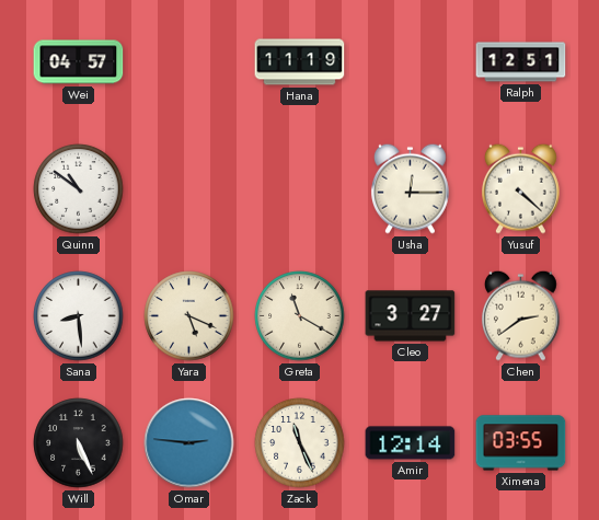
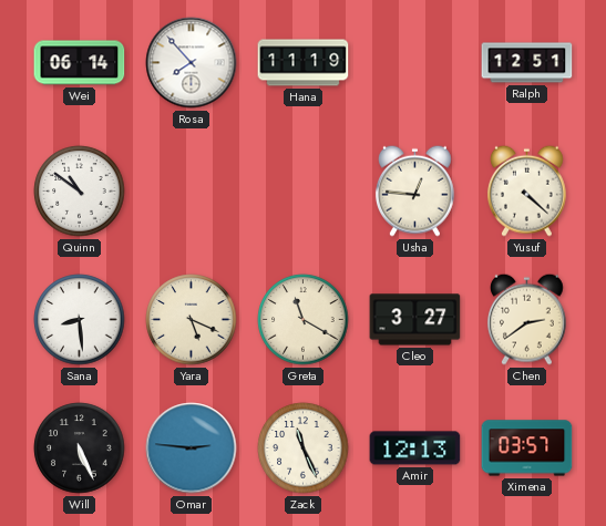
Wei: 04:57 -> 06:14
Rosa: none -> 7:53
Usha: 12:15 -> 12:46
Amir: 12:14 -> 12:13
Ximena: 03:55 -> 03:57
